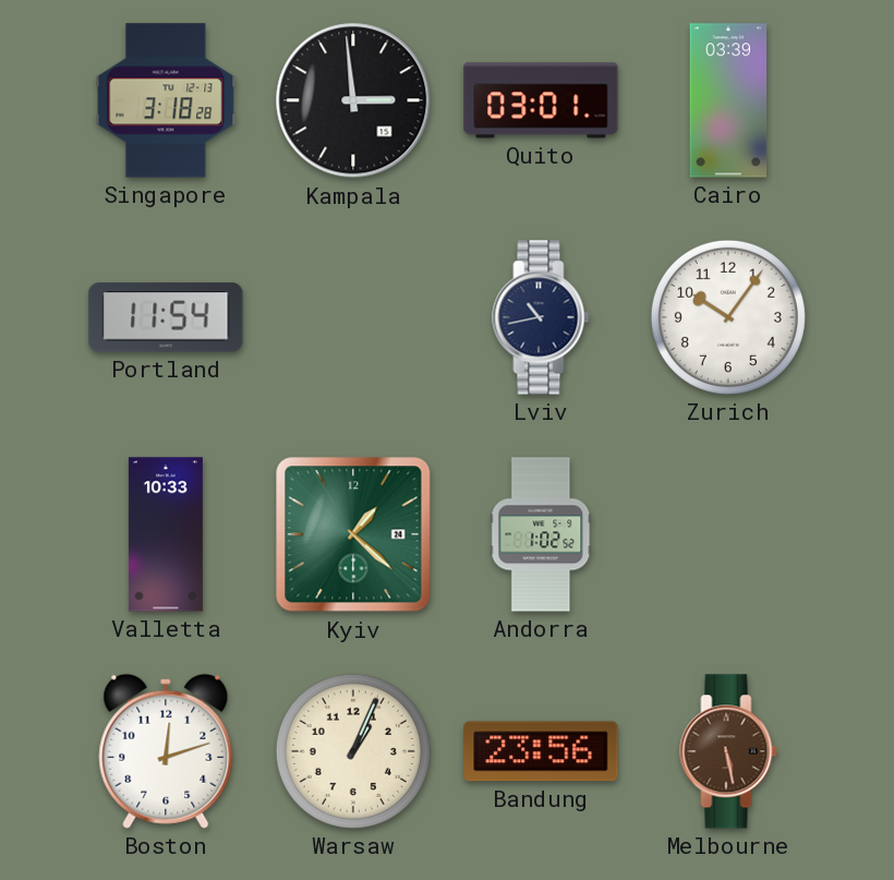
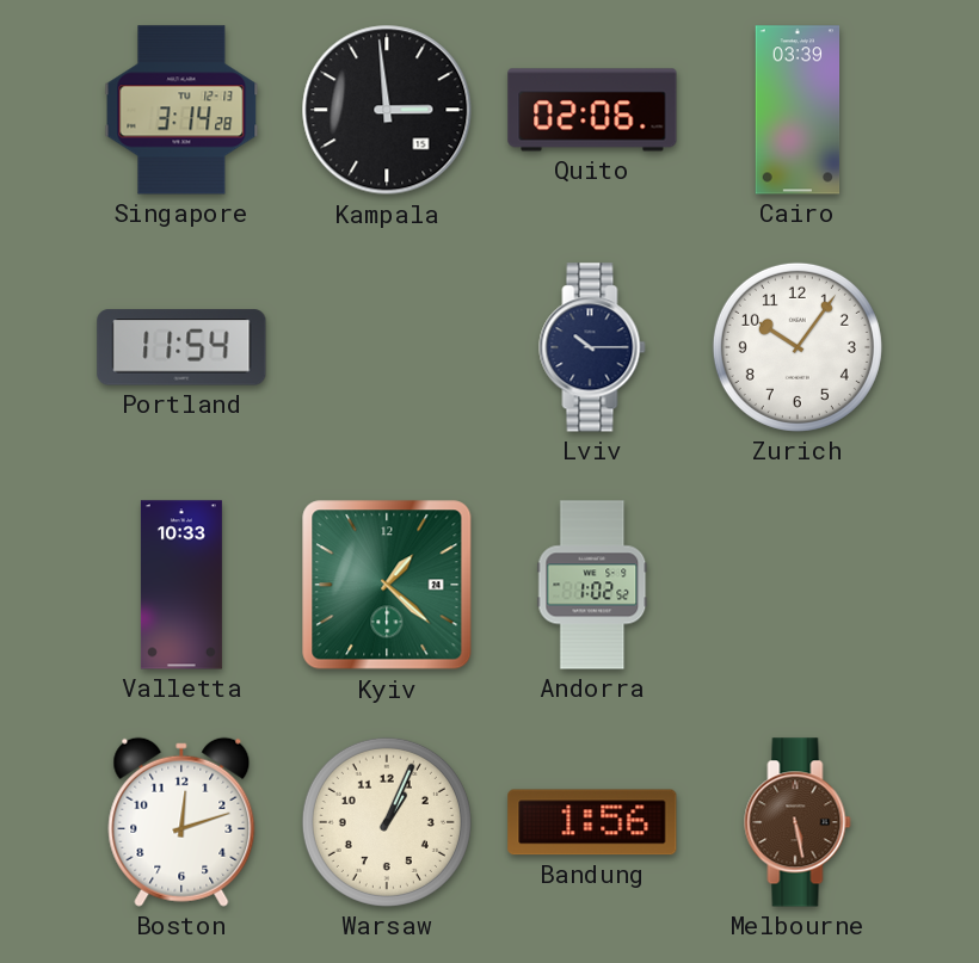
Singapore: 3:18 -> 3:14
Quito: 03:01 -> 02:06
Lviv: 10:43 -> 10:15
Bandung: 23:56 -> 1:56
